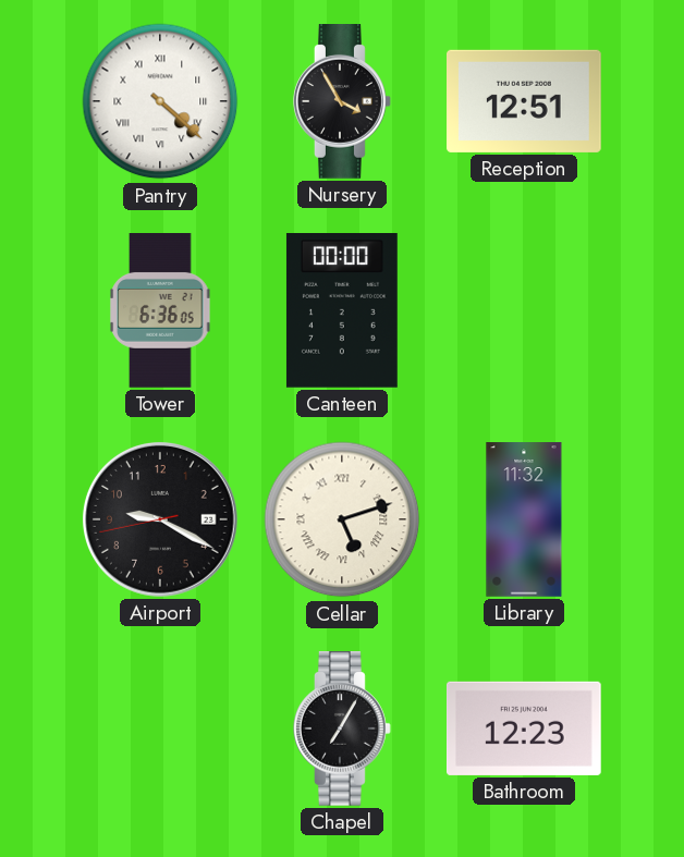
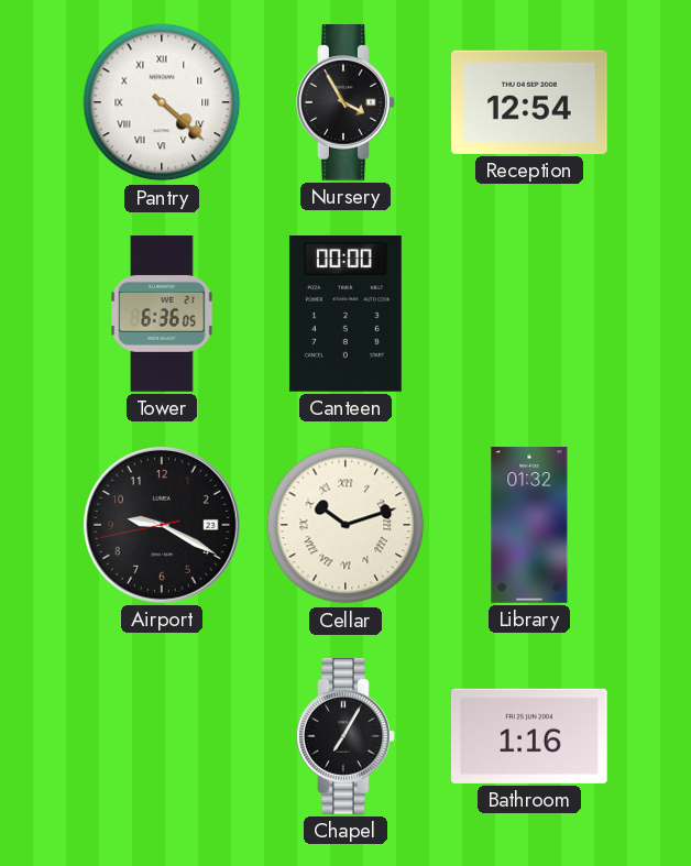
Reception: 12:51 -> 12:54
Cellar: 5:12 -> 10:12
Library: 11:32 -> 01:32
Bathroom: 12:23 -> 1:16
